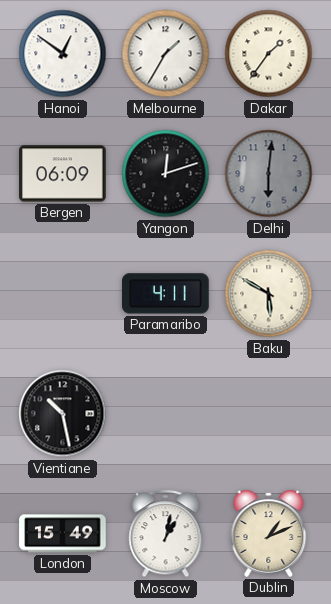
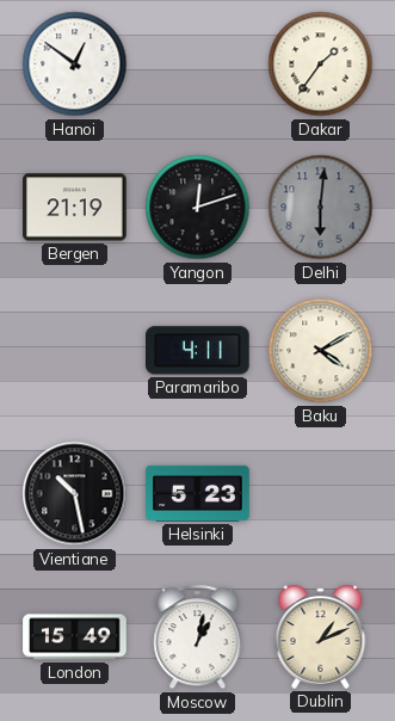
Melbourne: 1:35 -> none
Bergen: 06:09 -> 21:19
Baku: 5:50 -> 4:10
Helsinki: none -> 5:23
